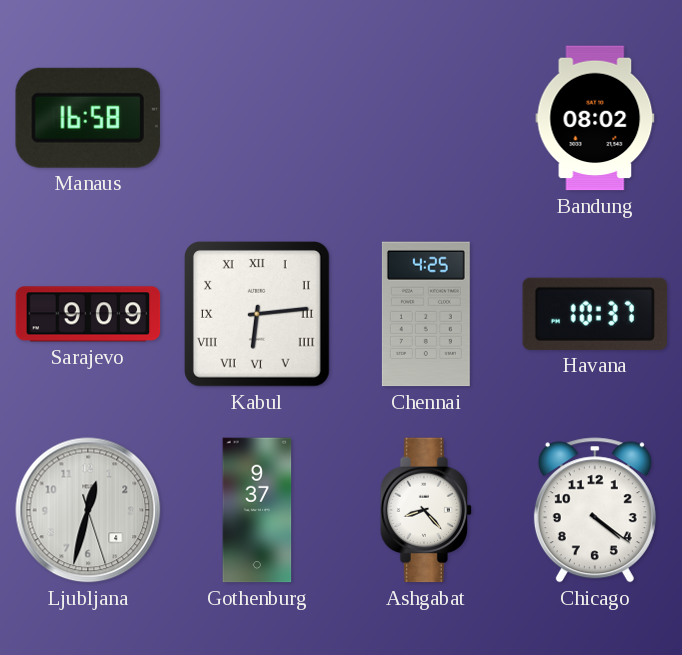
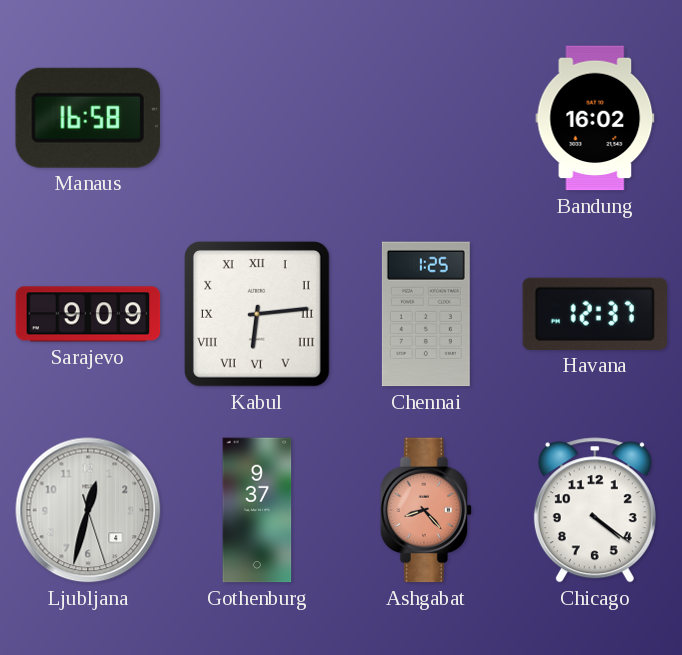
Bandung: 08:02 -> 16:02
Chennai: 4:25 -> 1:25
Havana: 10:37 -> 12:37
Ashgabat dial: white -> salmon
